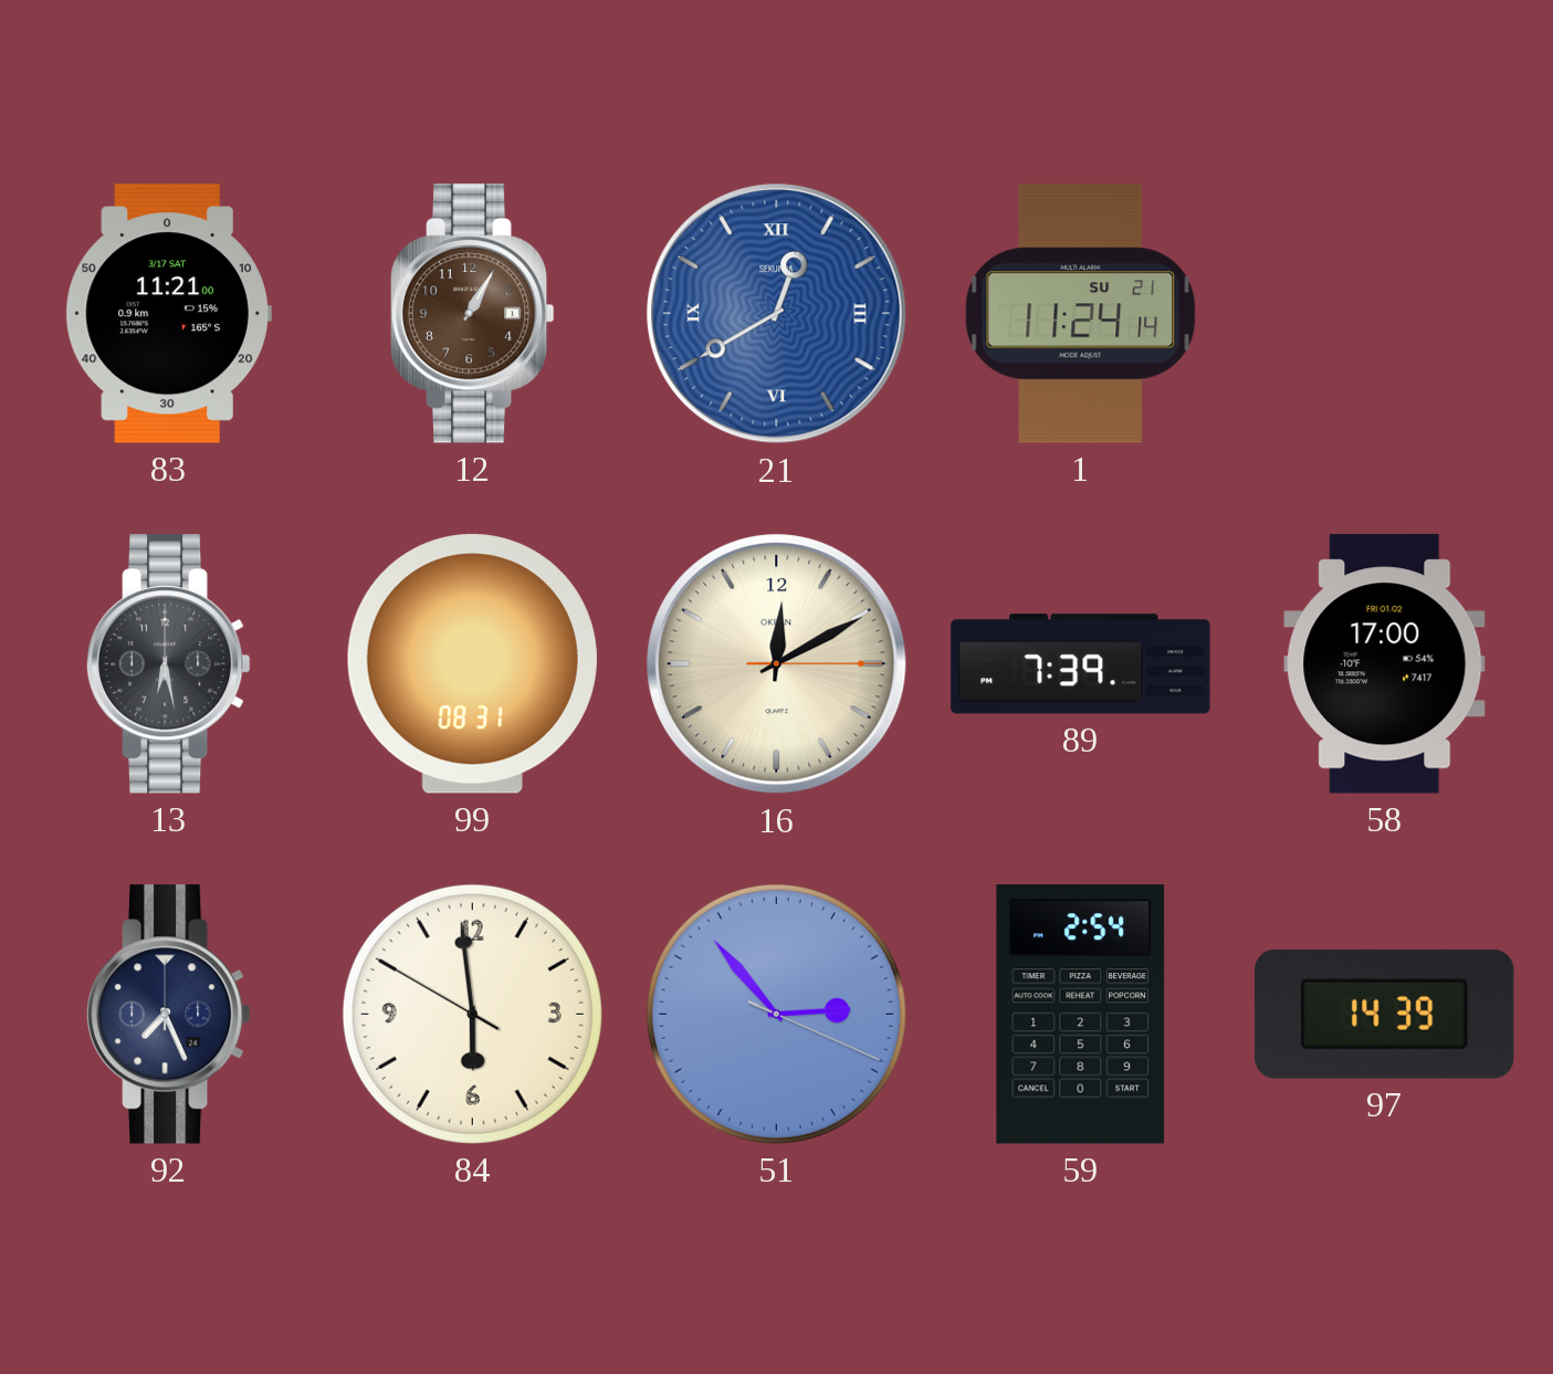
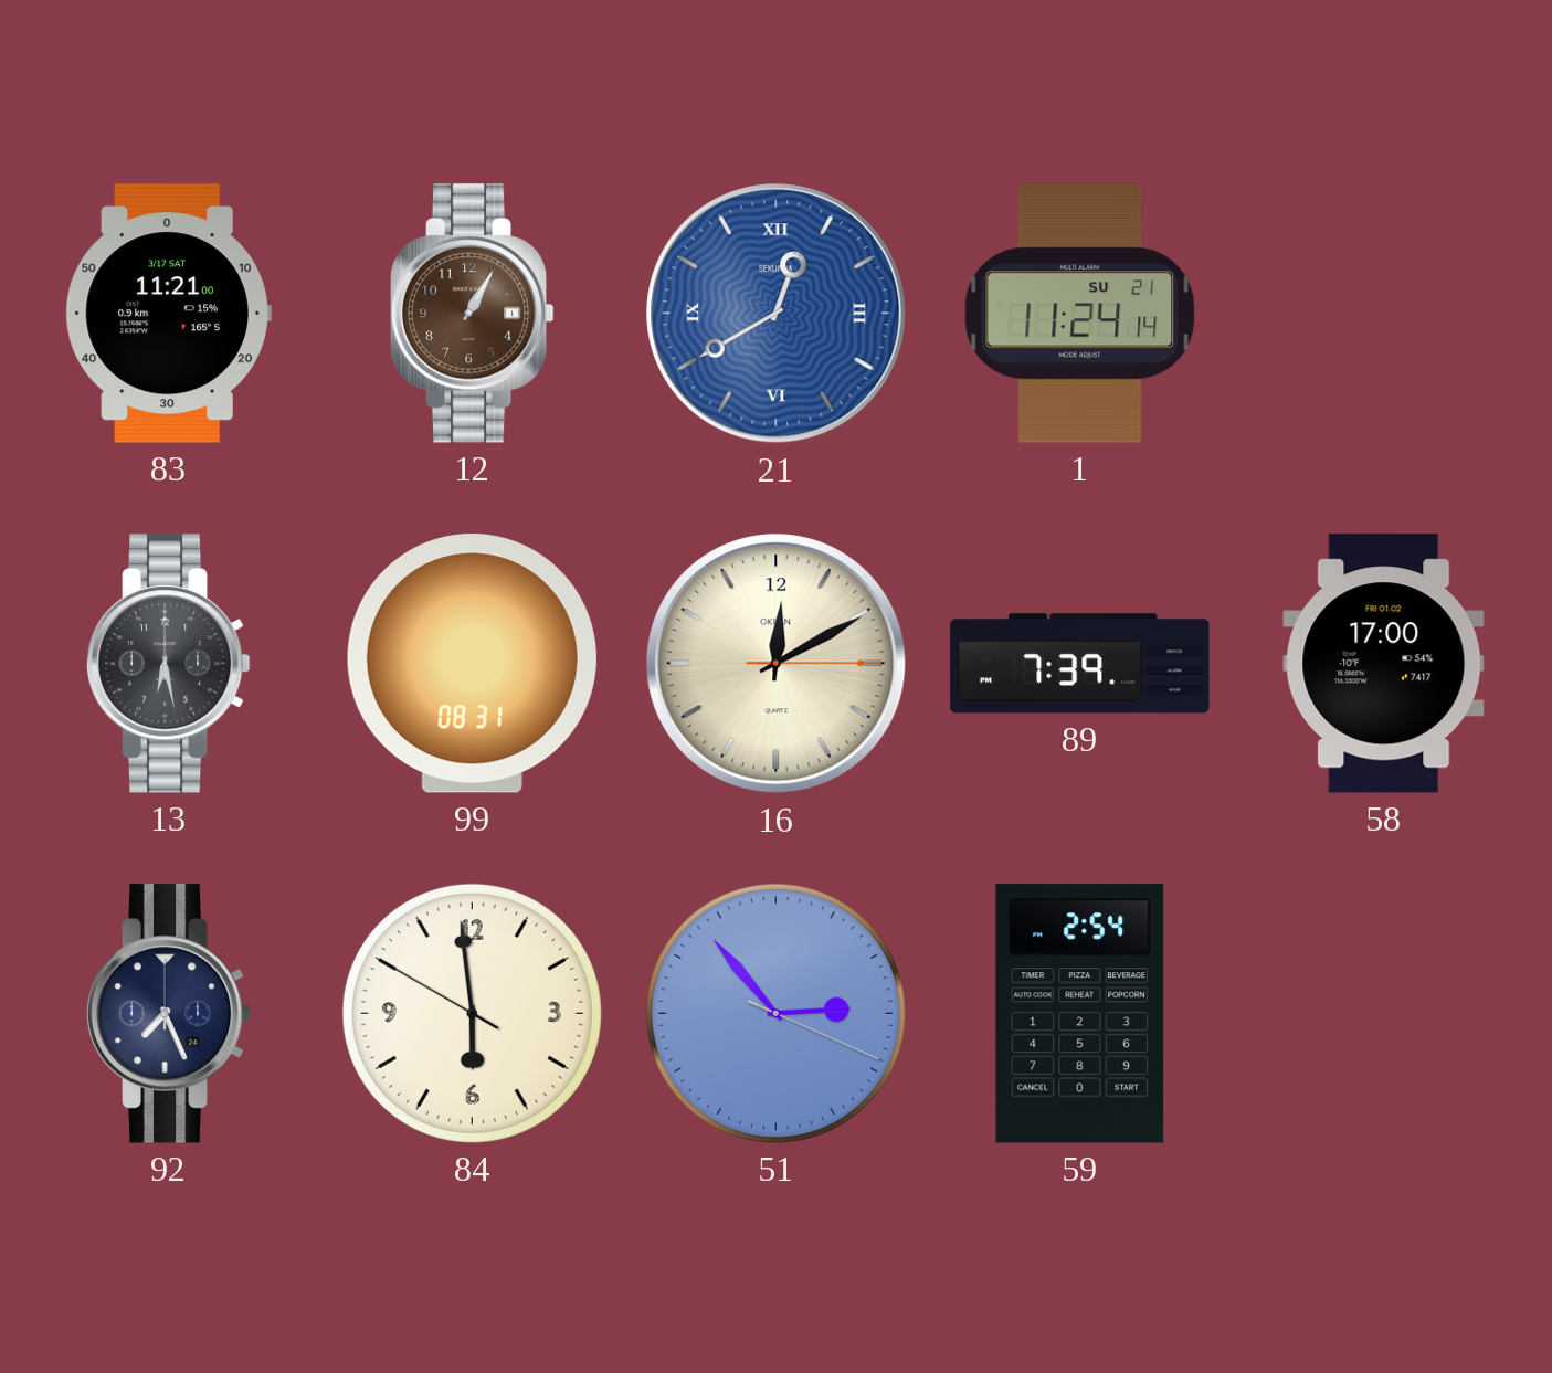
97: 14:39 -> none
